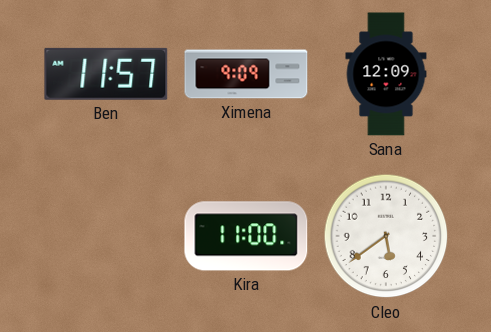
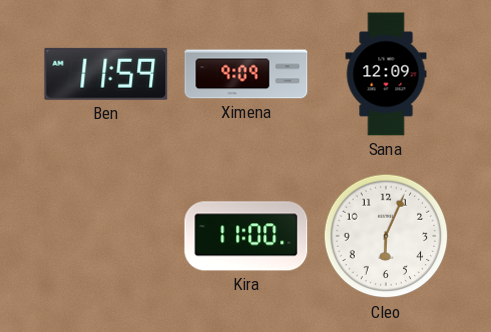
Ben: 11:57 -> 11:59
Cleo: 5:39 -> 6:04
